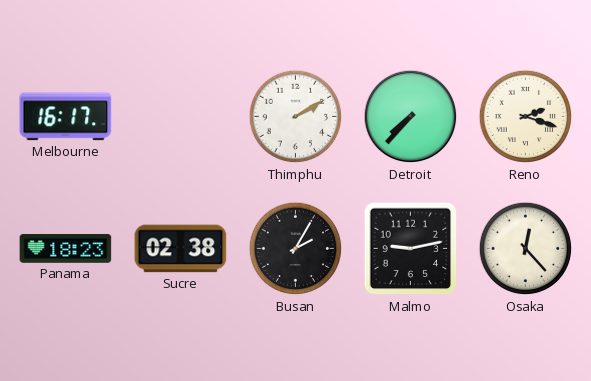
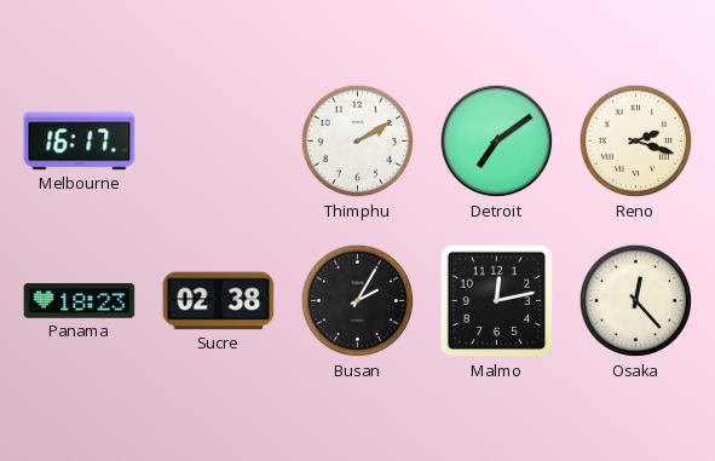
Detroit: 7:37 -> 7:09
Malmo: 9:13 -> 12:13
